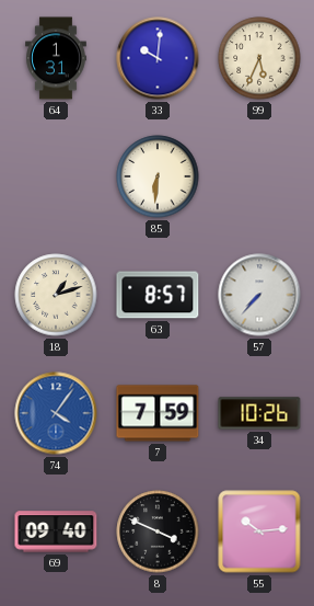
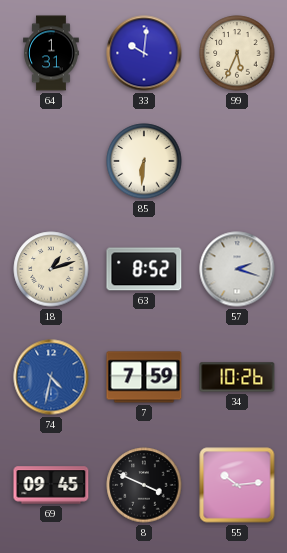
63: 8:57 -> 8:52
57: 7:37 -> 2:18
74: 4:06 -> 4:32
69: 09:40 -> 09:45
